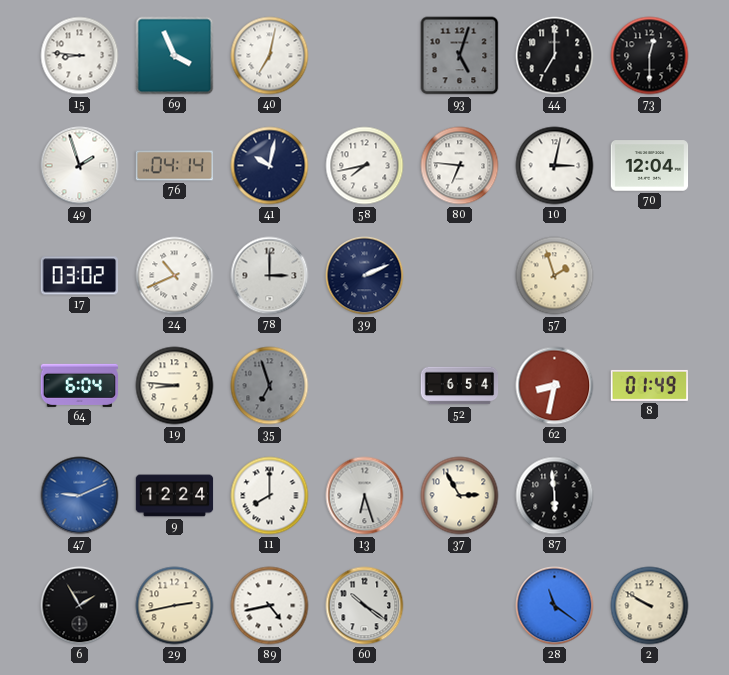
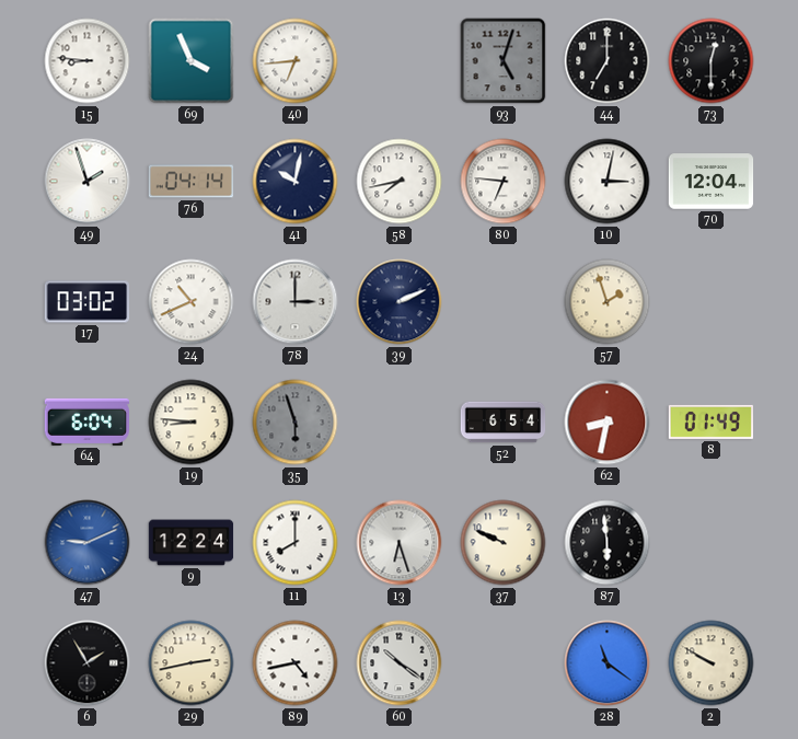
40: 7:02 -> 6:44
35: 6:57 -> 5:57
37: 2:55 -> 9:49
